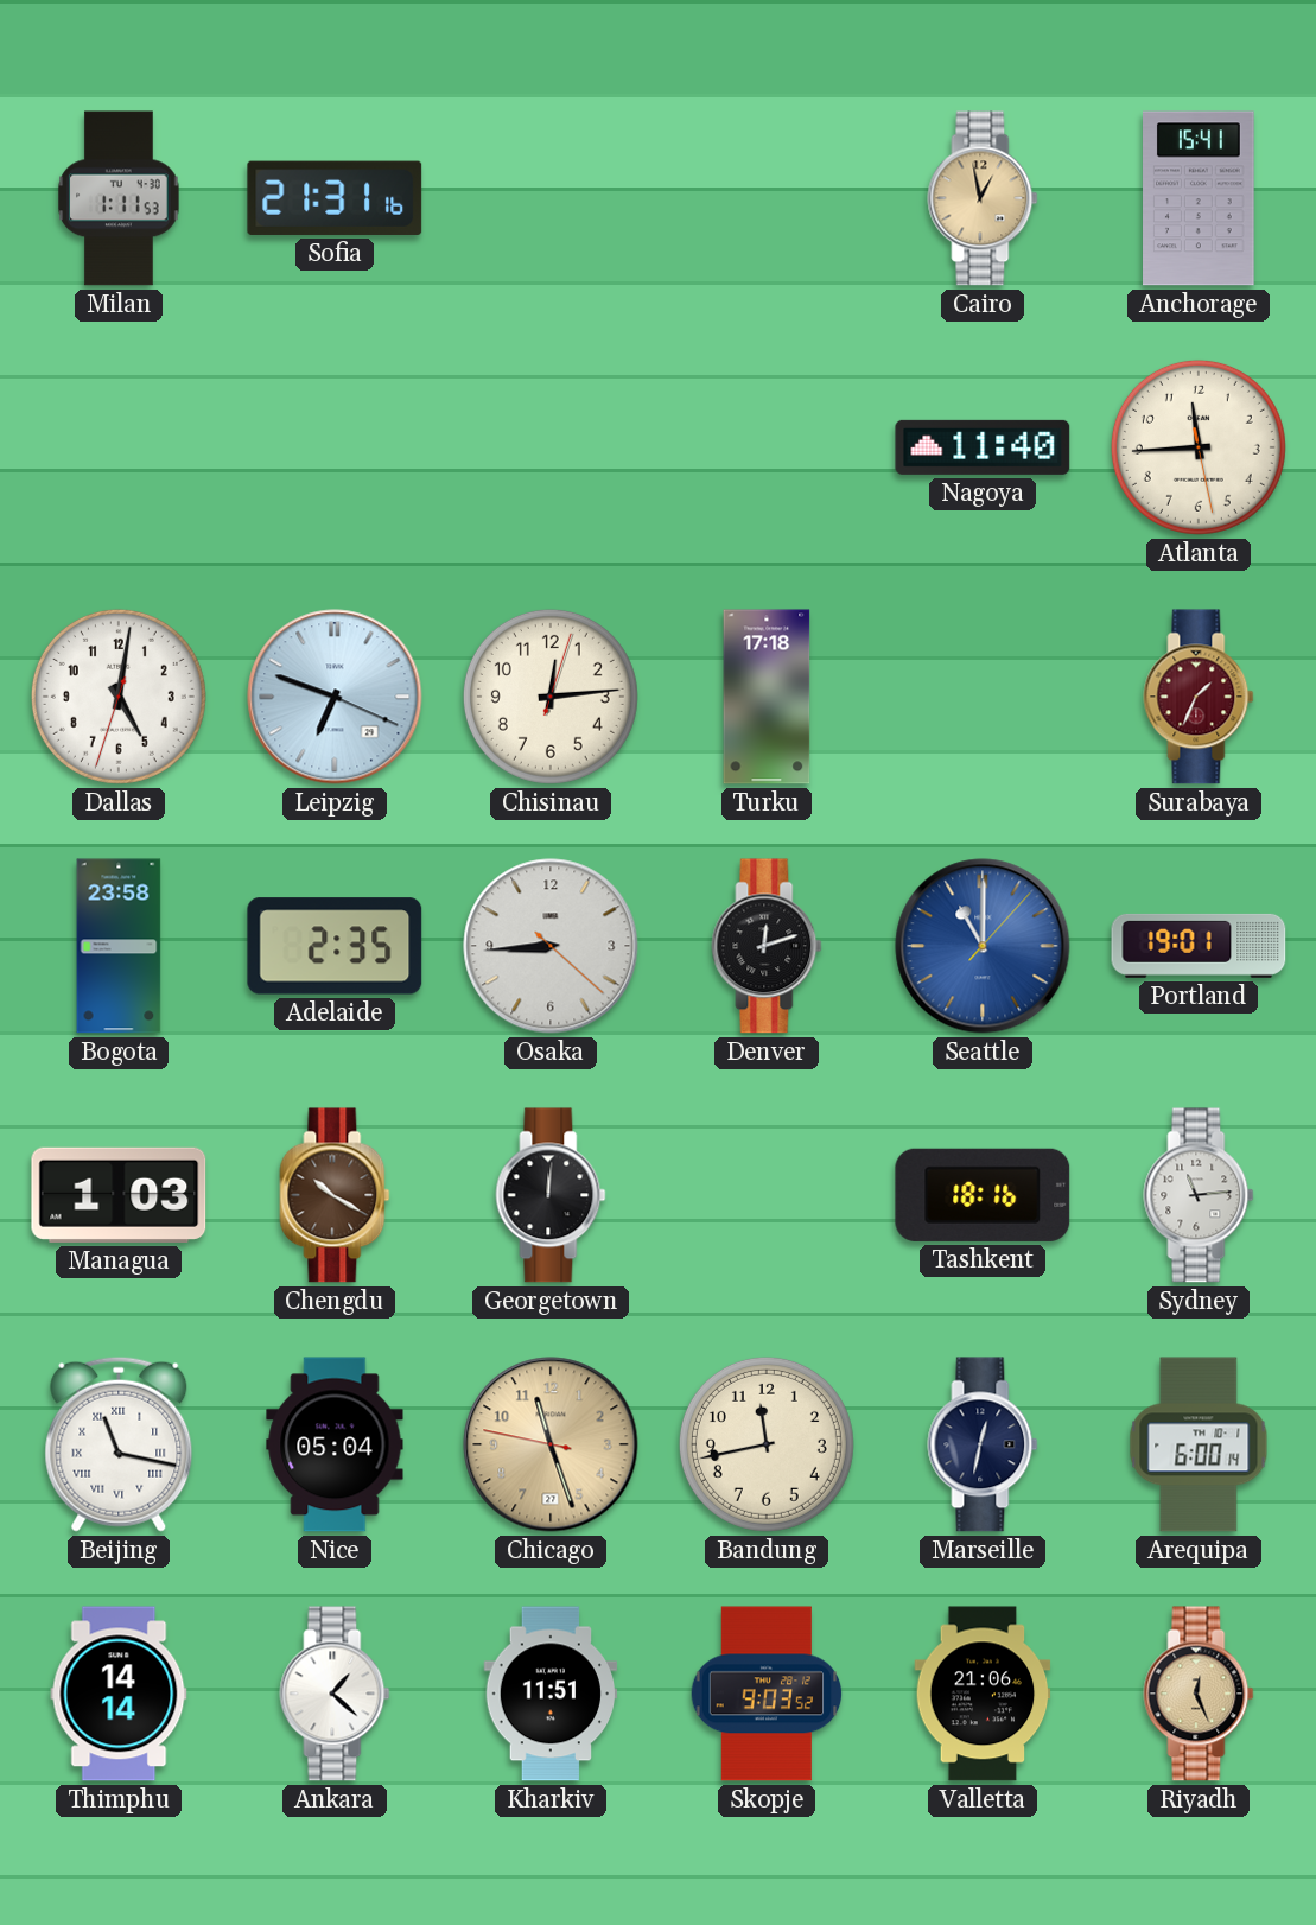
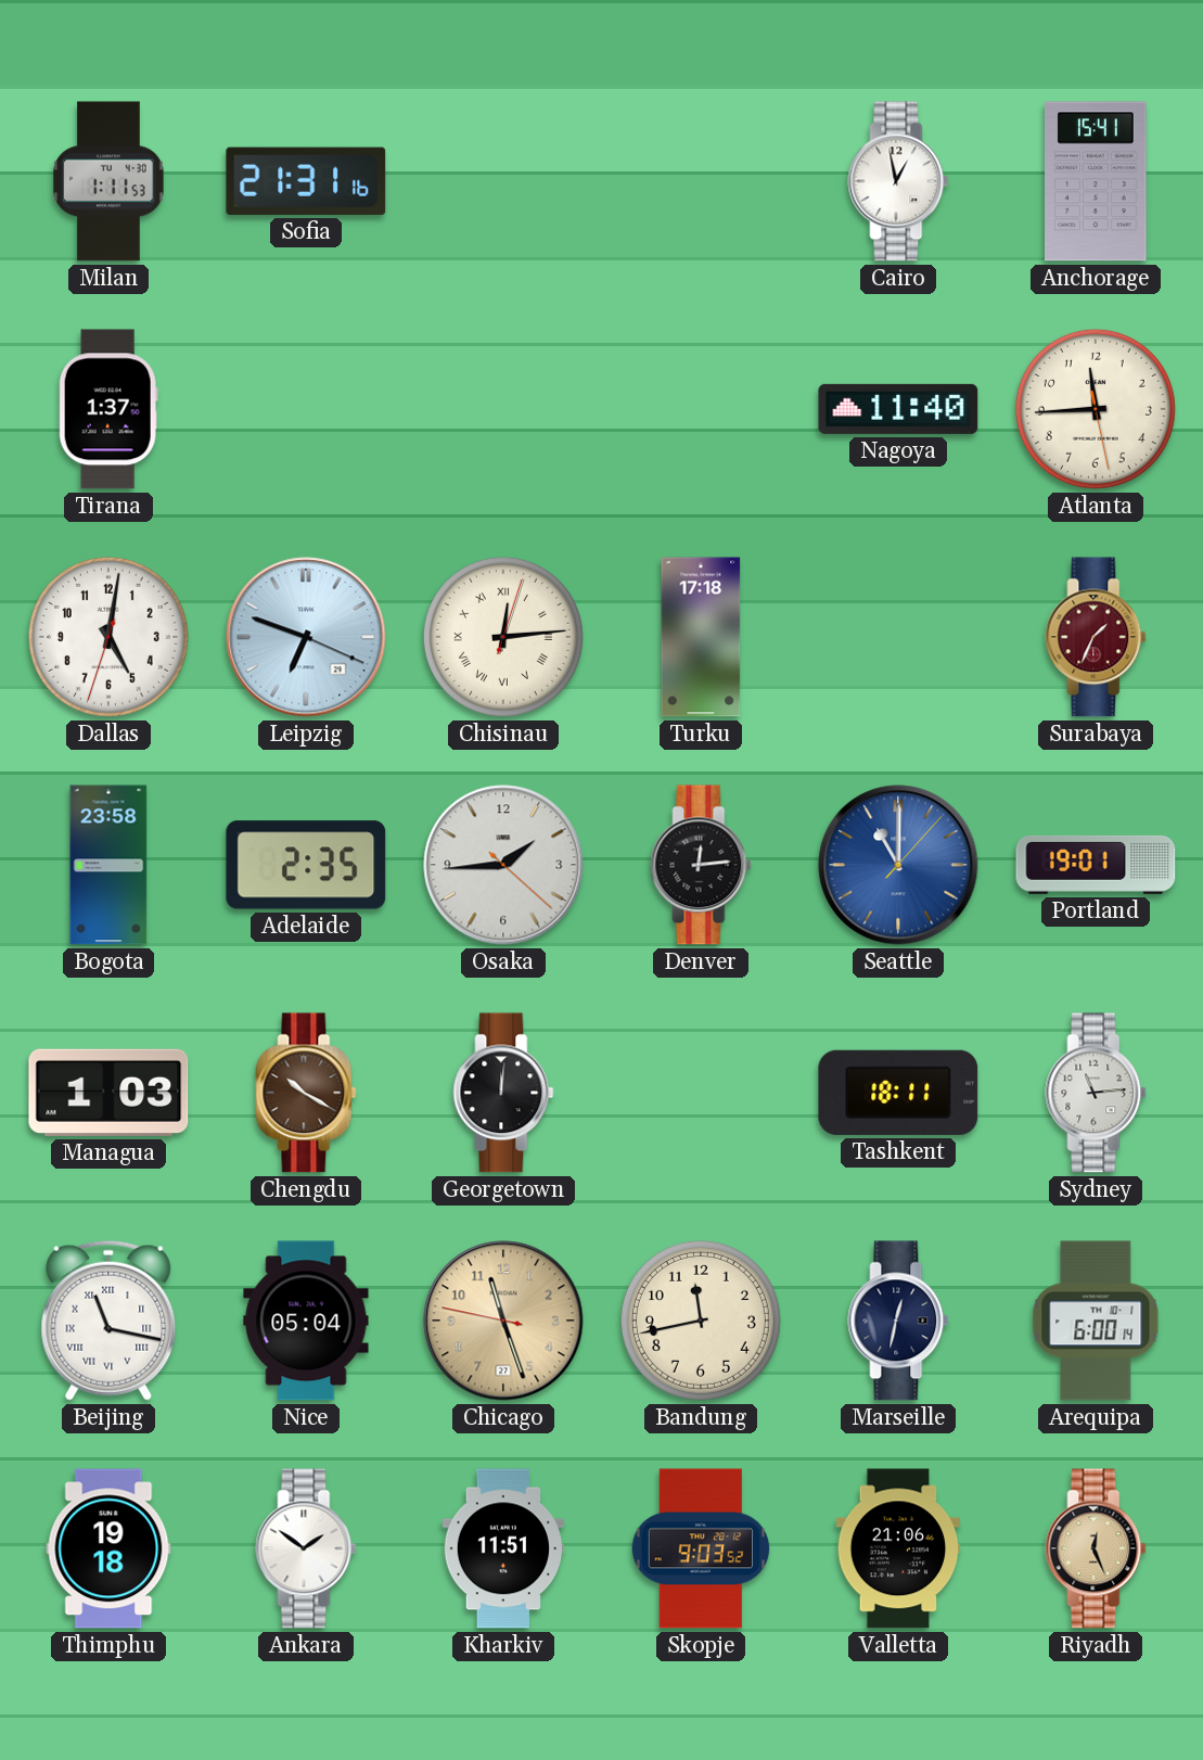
Cairo dial: champagne -> white
Tirana: none -> 1:37
Chisinau numerals: Arabic -> Roman
Osaka: 8:44 -> 1:44
Denver: 12:12 -> 12:14
Tashkent: 18:16 -> 18:11
Thimphu: 14:14 -> 19:18
Ankara: 1:22 -> 1:51
